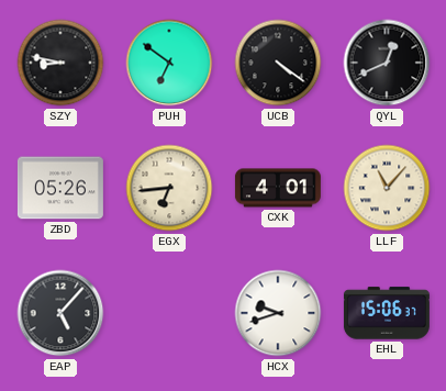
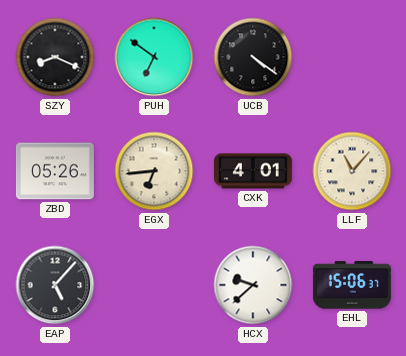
SZY: 8:47 -> 8:19
QYL: 12:41 -> none
HCX: 9:42 -> 9:38
